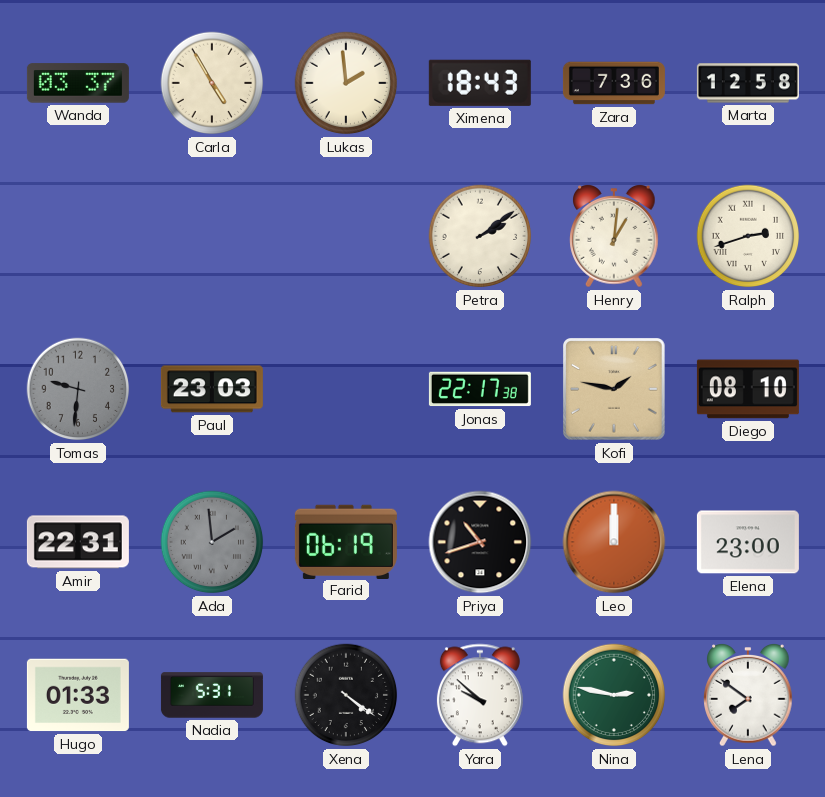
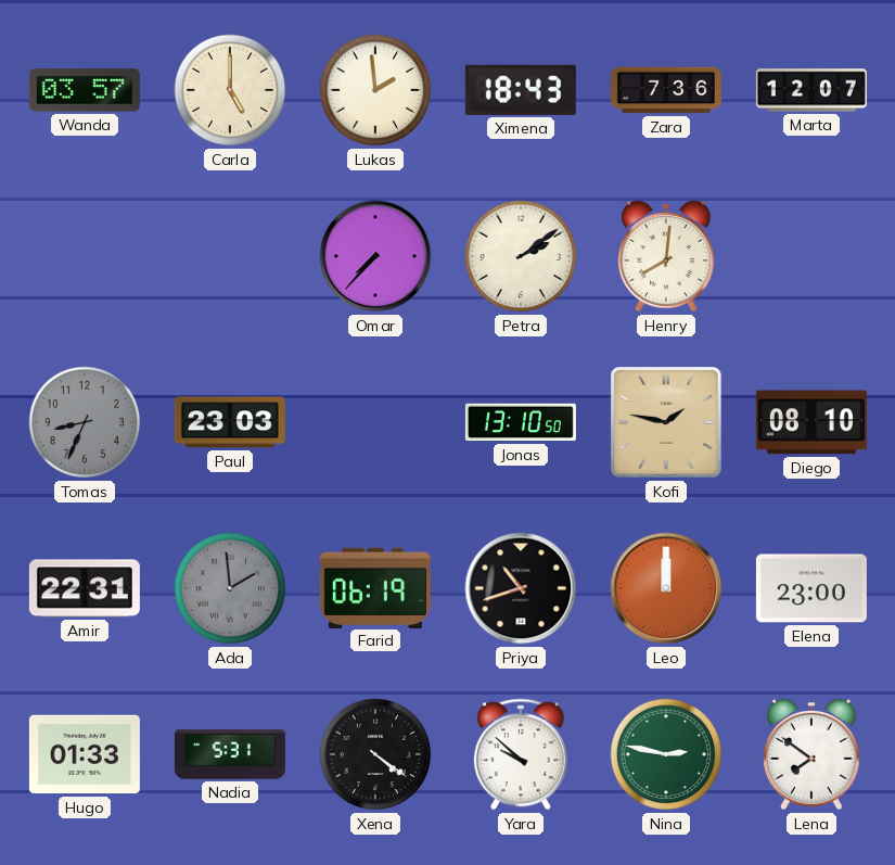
Wanda: 03:37 -> 03:57
Carla: 4:55 -> 5:00
Marta: 12:58 -> 12:07
Omar: none -> 7:37
Henry: 1:01 -> 8:01
Ralph: 2:42 -> none
Tomas: 9:31 -> 8:34
Jonas: 22:17 -> 13:10
